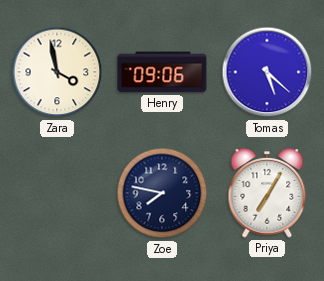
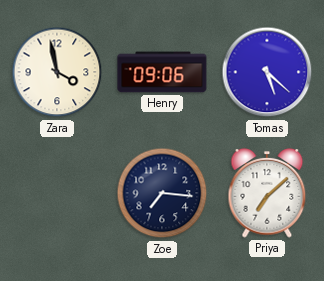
Zoe: 7:47 -> 7:16
Priya: 7:05 -> 7:08
